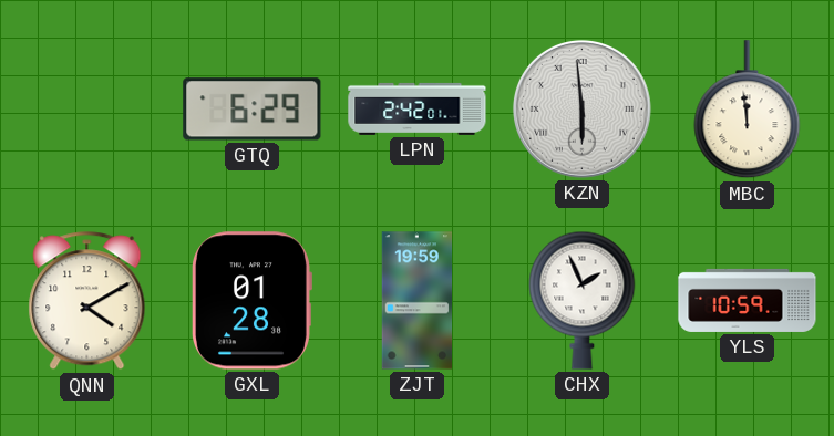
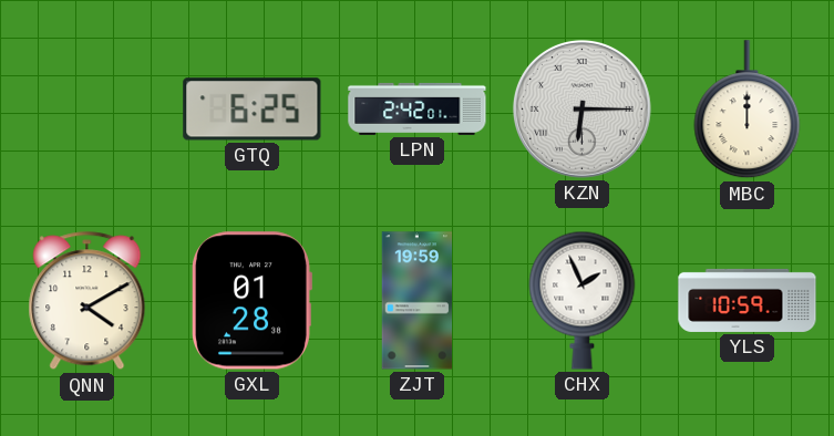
GTQ: 6:29 -> 6:25
KZN: 5:59 -> 6:15
MBC: 11:59 -> 12:00
